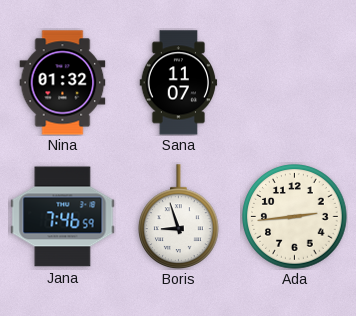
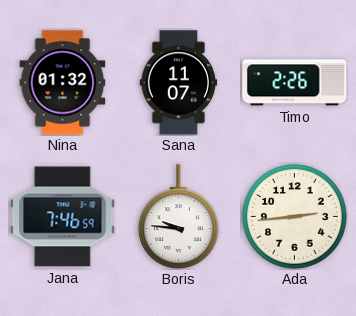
Timo: none -> 2:26
Boris: 8:57 -> 9:46
